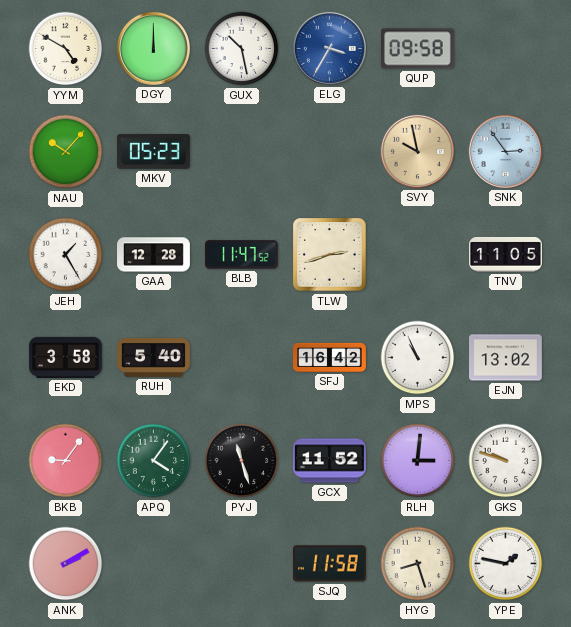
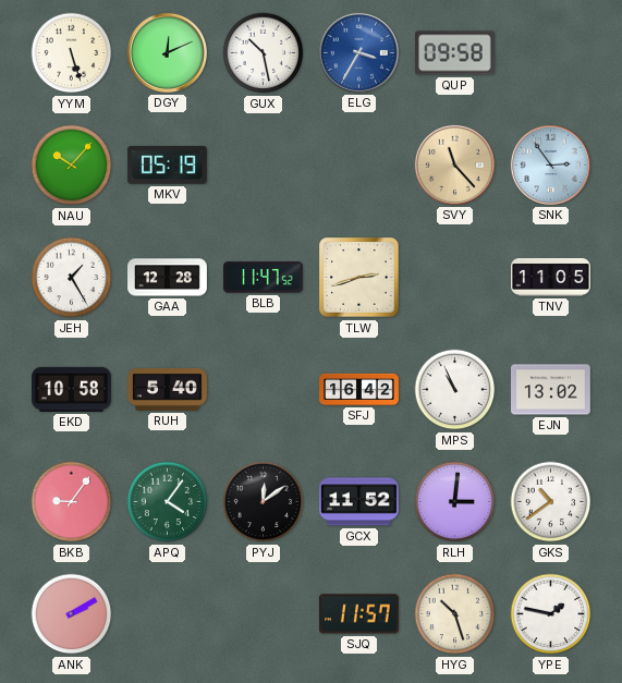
YYM: 4:50 -> 5:27
DGY: 12:00 -> 12:11
MKV: 05:23 -> 05:19
SVY: 9:58 -> 11:23
EKD: 3:58 -> 10:58
PYJ: 11:27 -> 12:09
GKS: 9:48 -> 10:39
SJQ: 11:58 -> 11:57
HYG: 8:27 -> 10:27
